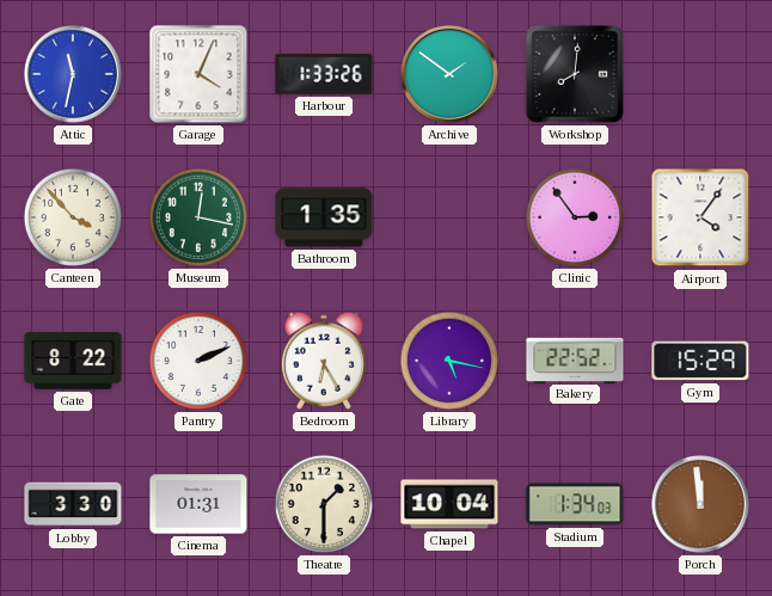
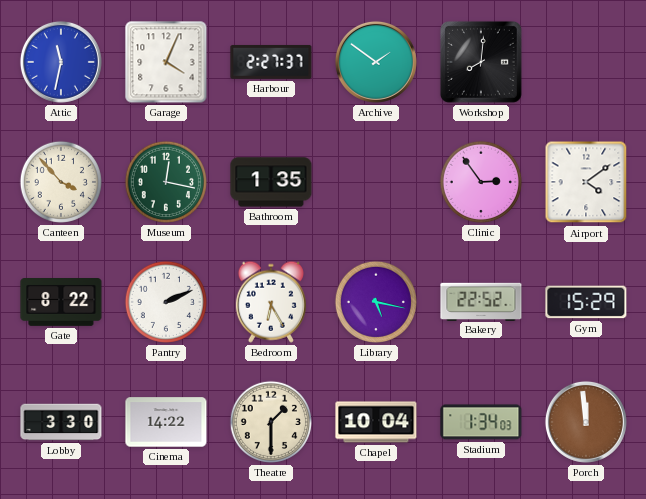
Harbour: 1:33 -> 2:27
Airport: 4:06 -> 4:09
Cinema: 01:31 -> 14:22
